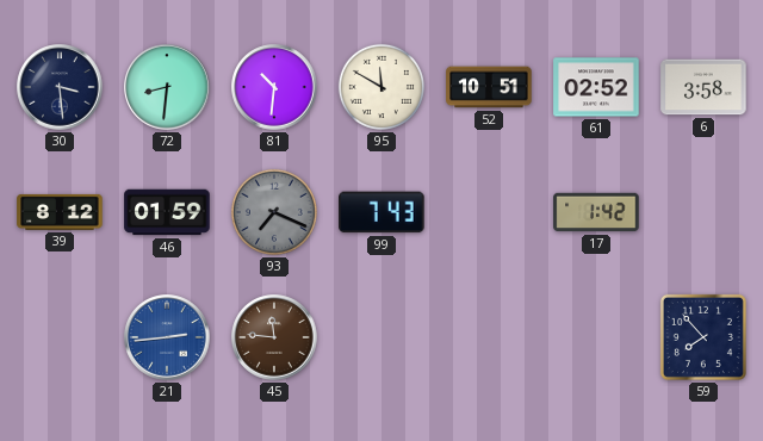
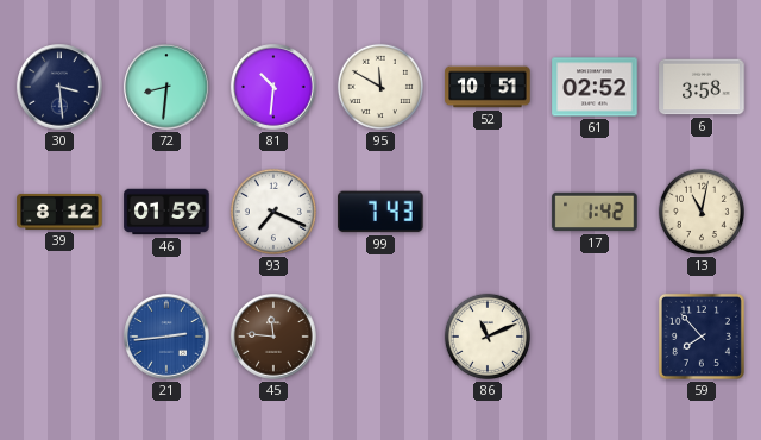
93 dial: grey -> white
13: none -> 11:02
86: none -> 11:11
